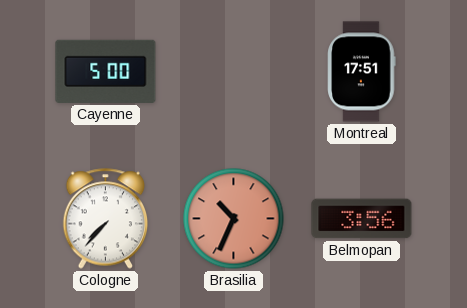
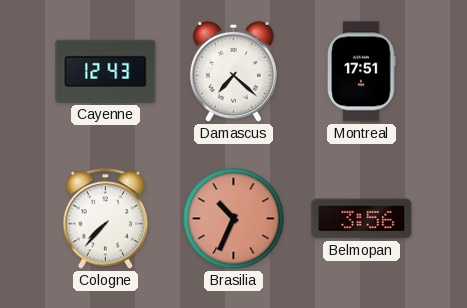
Cayenne: 5:00 -> 12:43
Damascus: none -> 7:22
